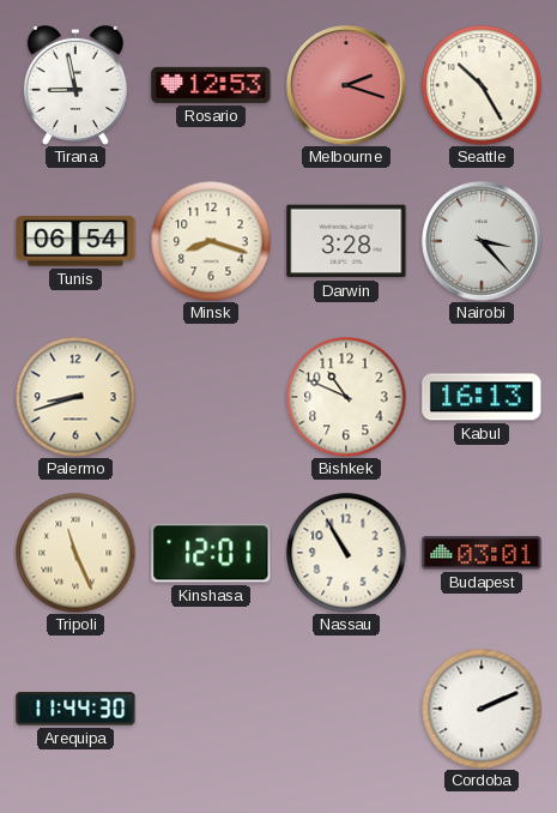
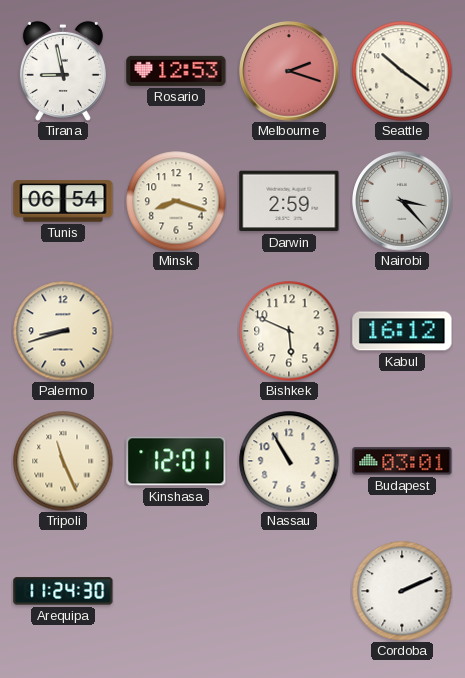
Seattle: 10:25 -> 10:21
Darwin: 3:28 -> 2:59
Bishkek: 10:49 -> 5:49
Kabul: 16:13 -> 16:12
Arequipa: 11:44 -> 11:24
